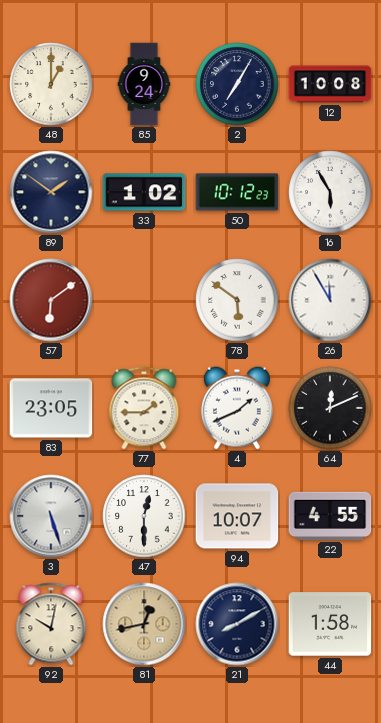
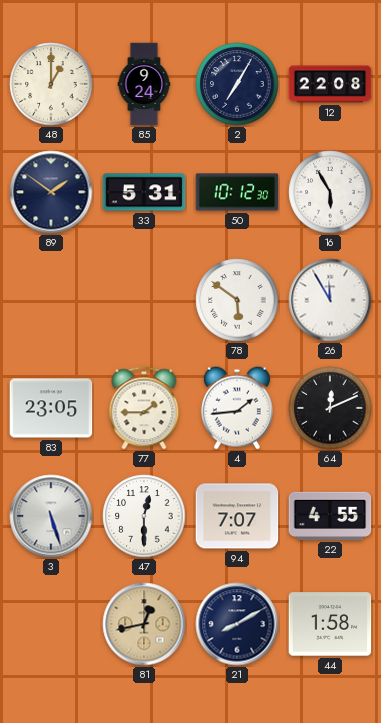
12: 10:08 -> 22:08
33: 1:02 -> 5:31
50: 10:12:23 -> 10:12:30
57: 6:09 -> none
4: 1:41 -> 1:44
94: 10:07 -> 7:07
92: 10:02 -> none
